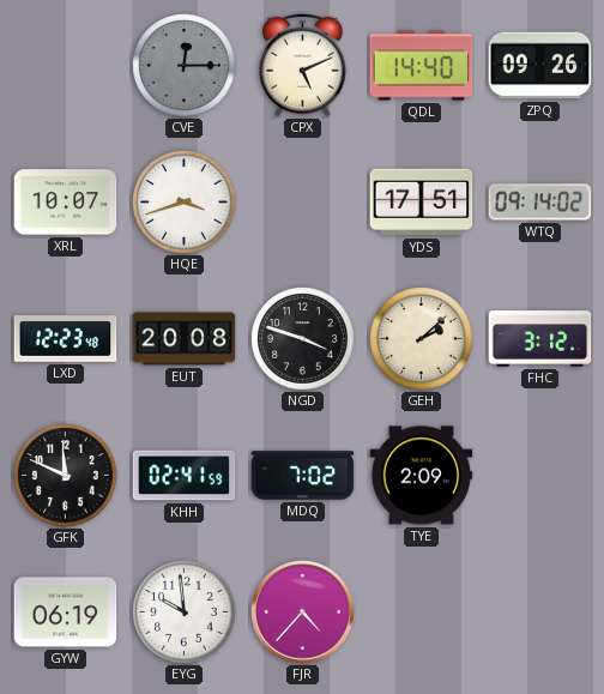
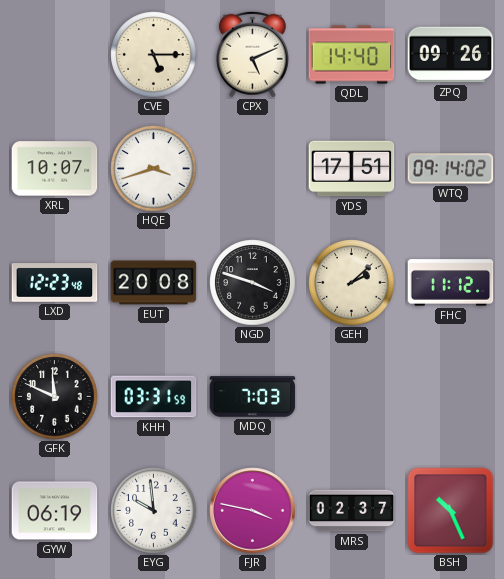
CVE: 12:15 -> 5:15
CVE dial: grey -> cream
FHC: 3:12 -> 11:12
KHH: 02:41 -> 03:31
MDQ: 7:02 -> 7:03
TYE: 2:09 -> none
FJR: 4:37 -> 3:47
MRS: none -> 02:37
BSH: none -> 10:26
